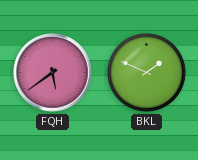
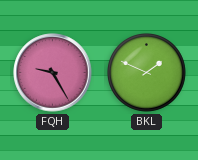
FQH: 5:39 -> 9:25
